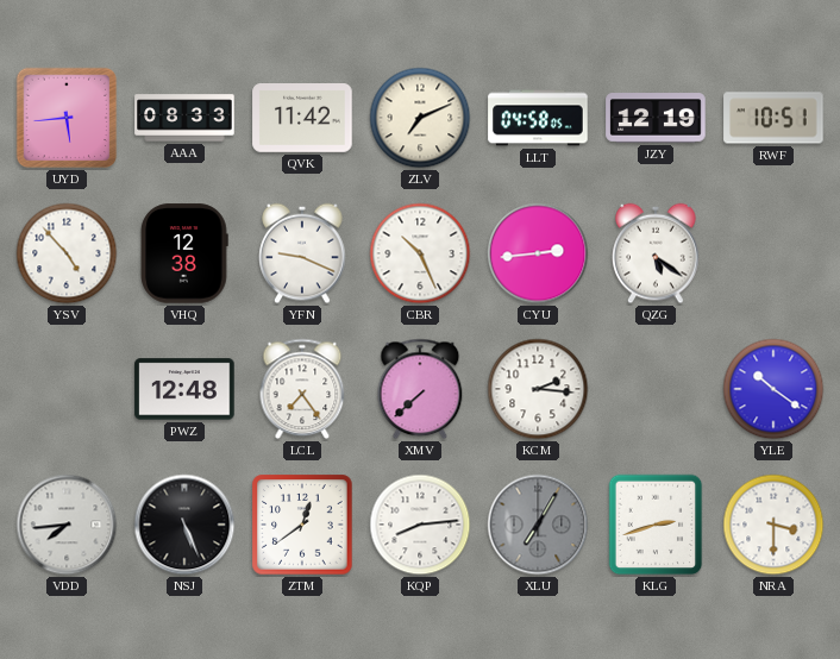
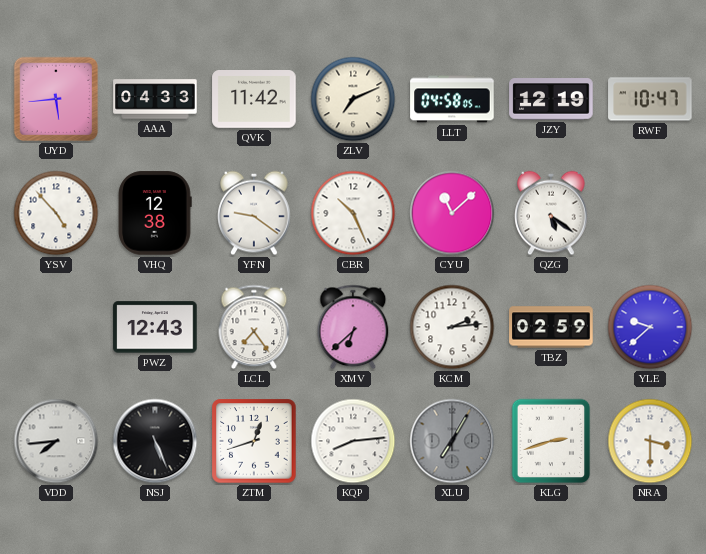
AAA: 08:33 -> 04:33
RWF: 10:51 -> 10:47
YFN: 9:19 -> 9:21
CYU: 2:44 -> 11:08
PWZ: 12:48 -> 12:43
XMV: 7:38 -> 6:38
KCM: 2:16 -> 2:14
TBZ: none -> 02:59
YLE: 10:21 -> 9:38
ZTM: 12:39 -> 12:42
